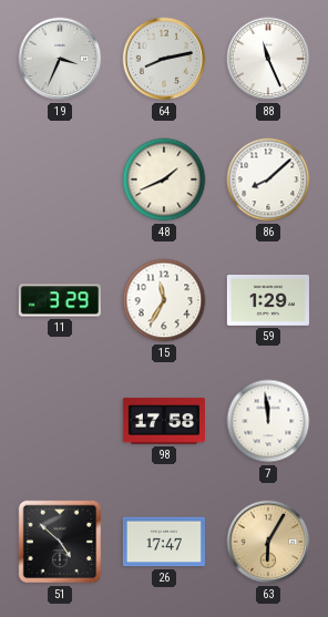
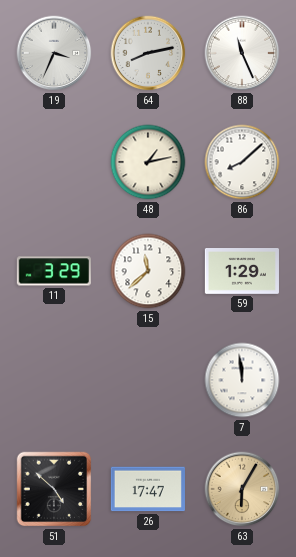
48: 1:41 -> 1:13
15: 11:35 -> 11:38
98: 17:58 -> none
